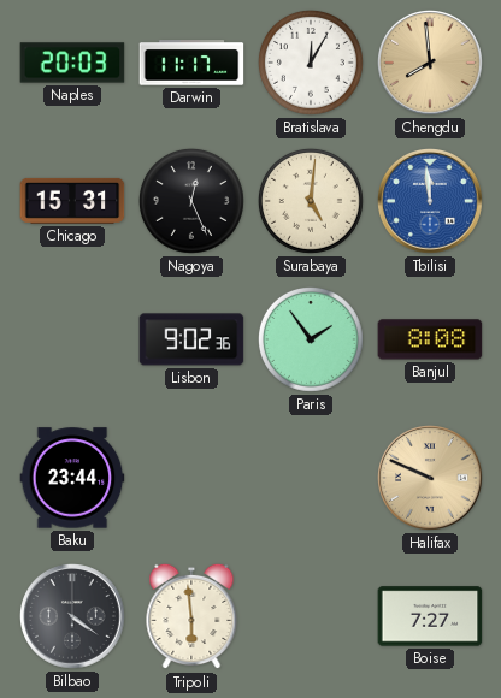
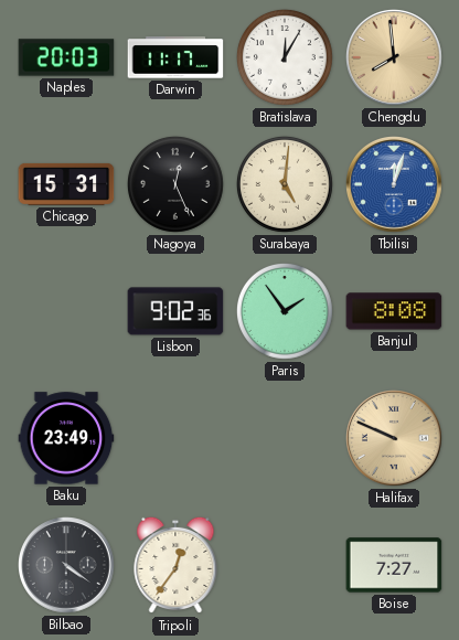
Tbilisi: 11:59 -> 12:03
Baku: 23:44 -> 23:49
Tripoli: 5:59 -> 12:36
